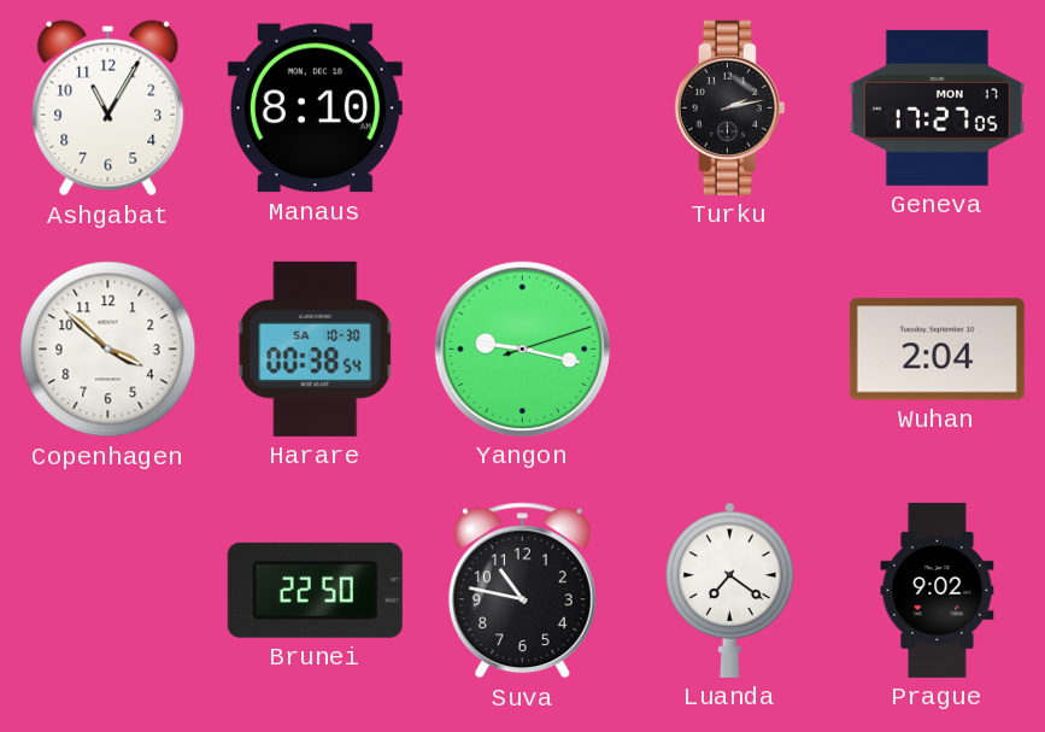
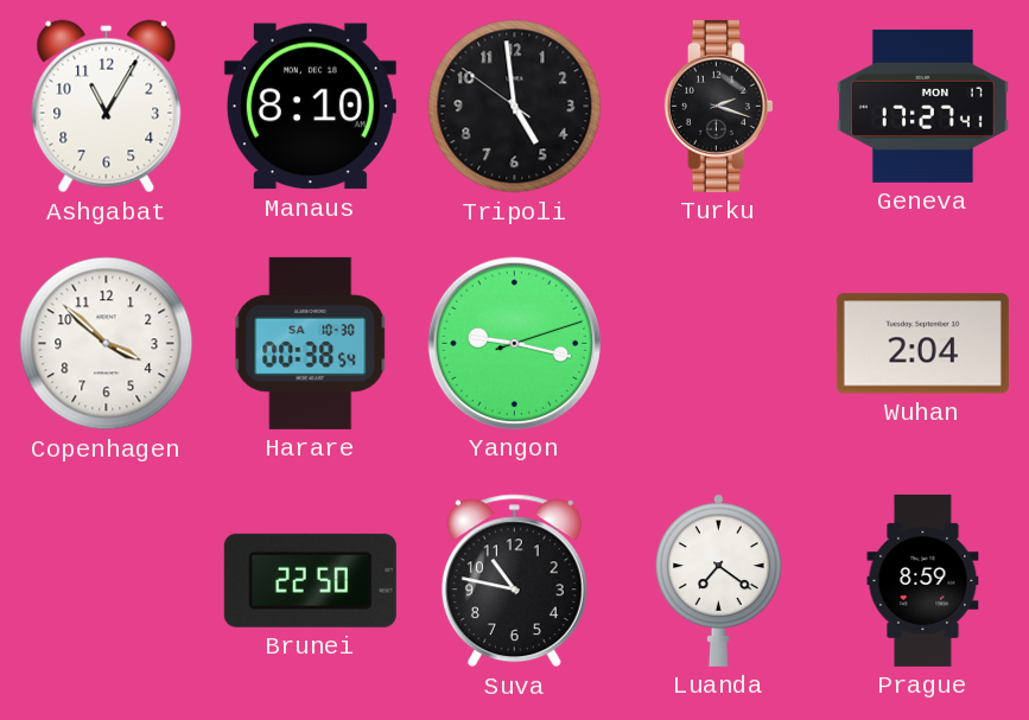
Tripoli: none -> 4:58
Turku: 2:13 -> 2:18
Geneva: 17:27:05 -> 17:27:41
Prague: 9:02 -> 8:59
